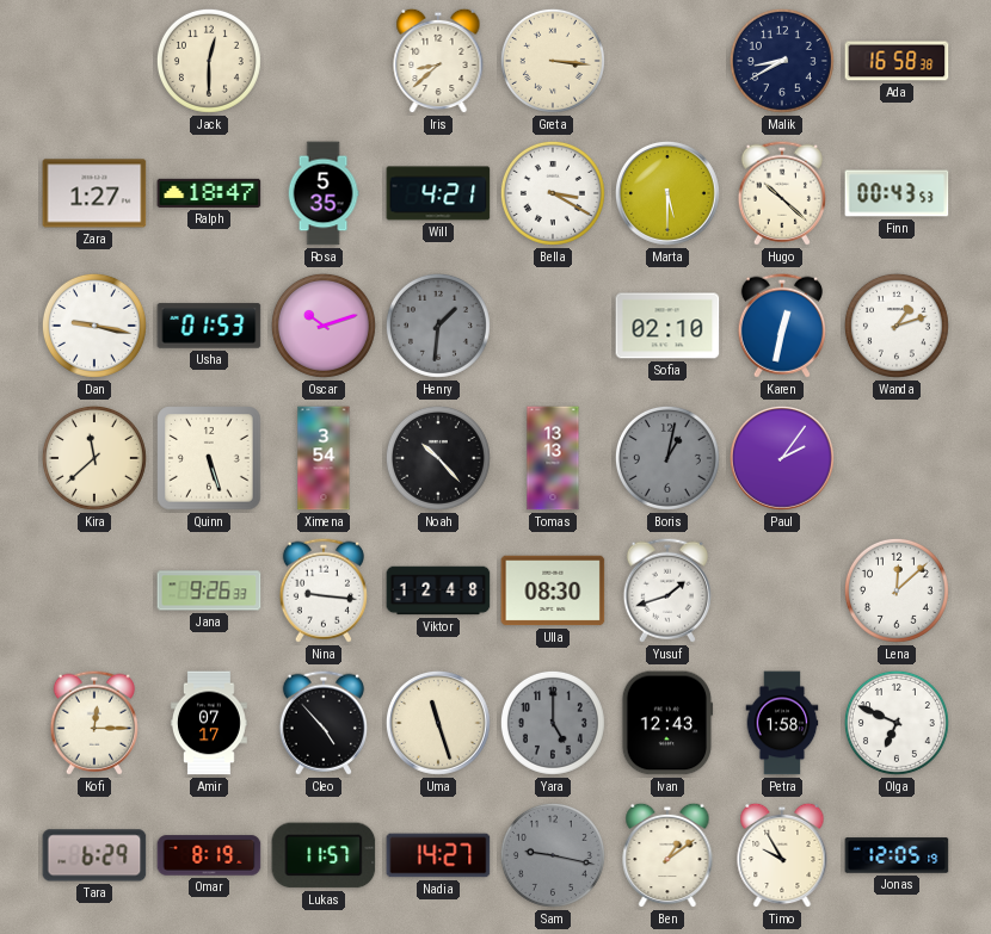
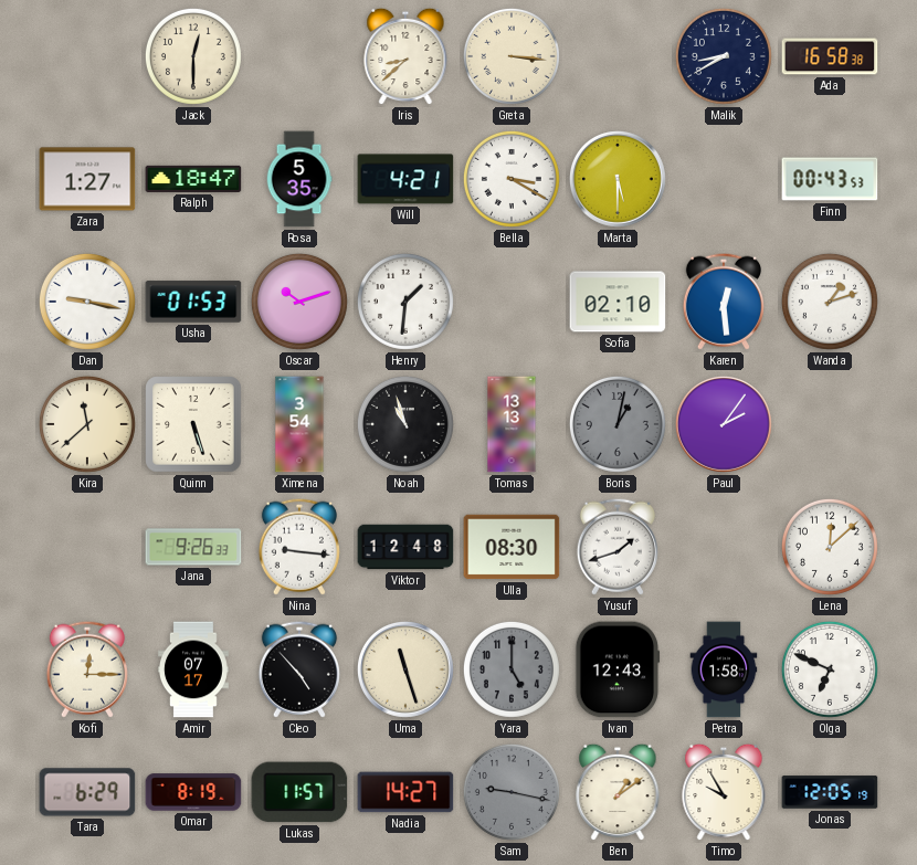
Hugo: 10:22 -> none
Henry dial: grey -> white
Karen: 12:32 -> 12:29
Noah: 10:23 -> 10:57
